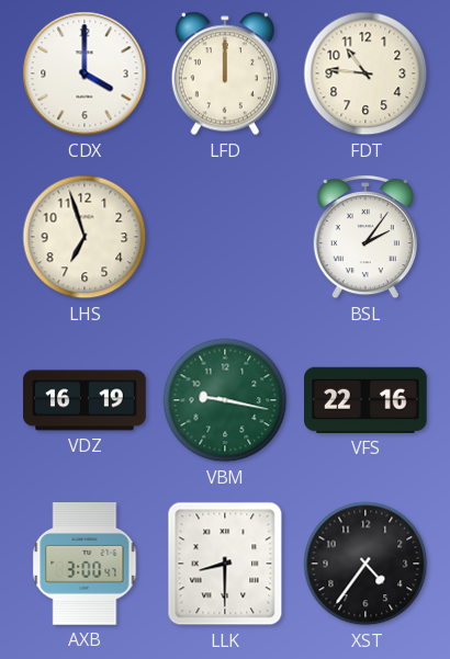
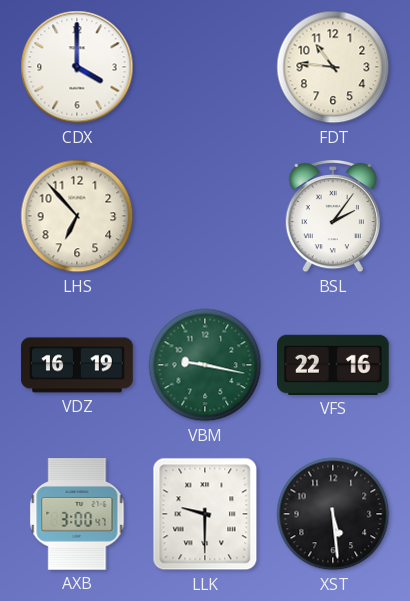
LFD: 12:00 -> none
LHS: 6:57 -> 6:53
LLK: 8:30 -> 9:30
XST: 4:36 -> 5:29
